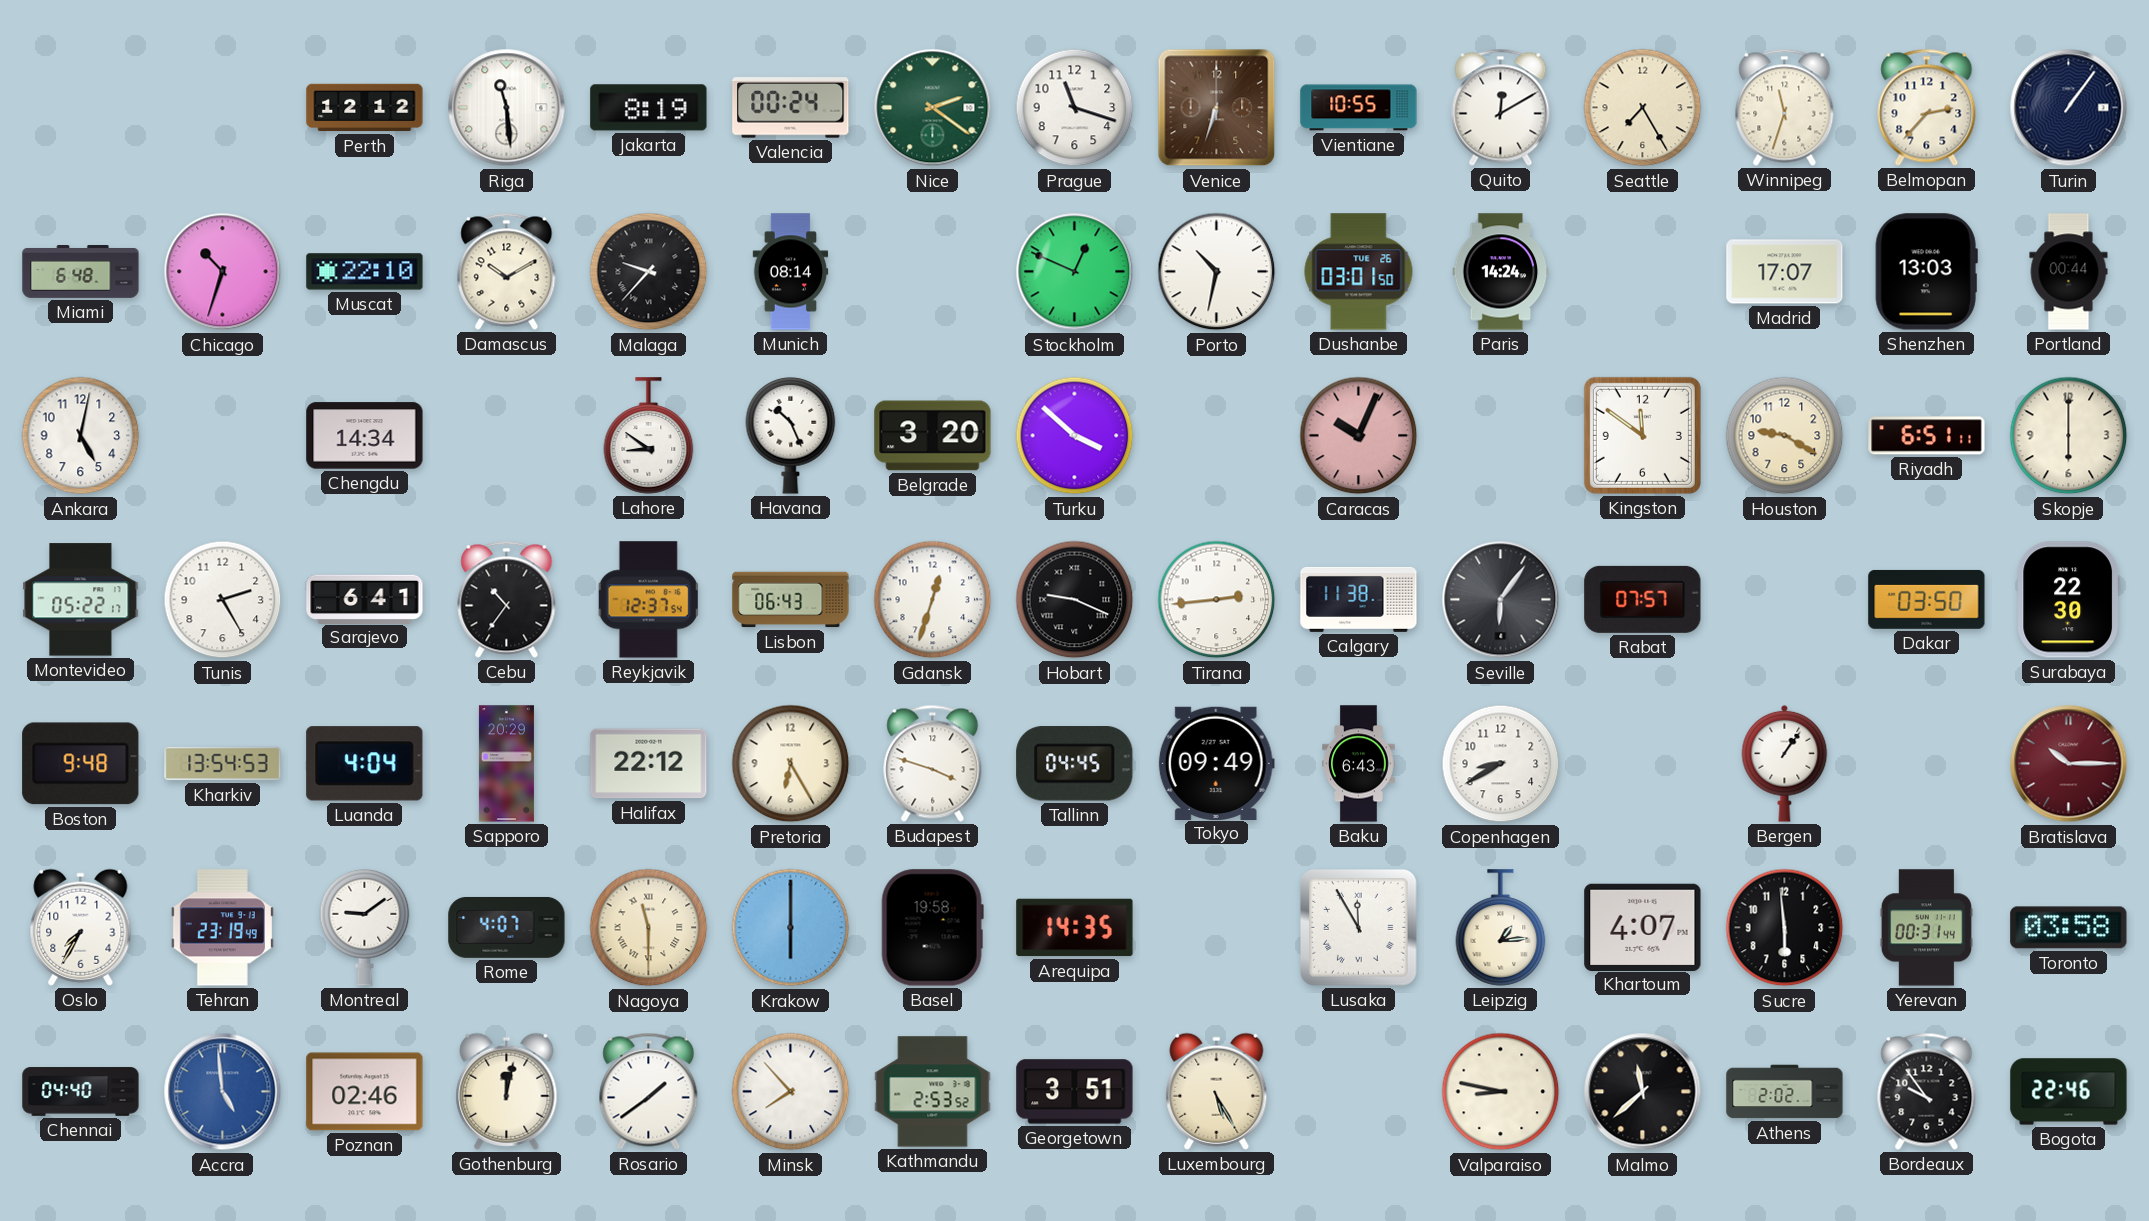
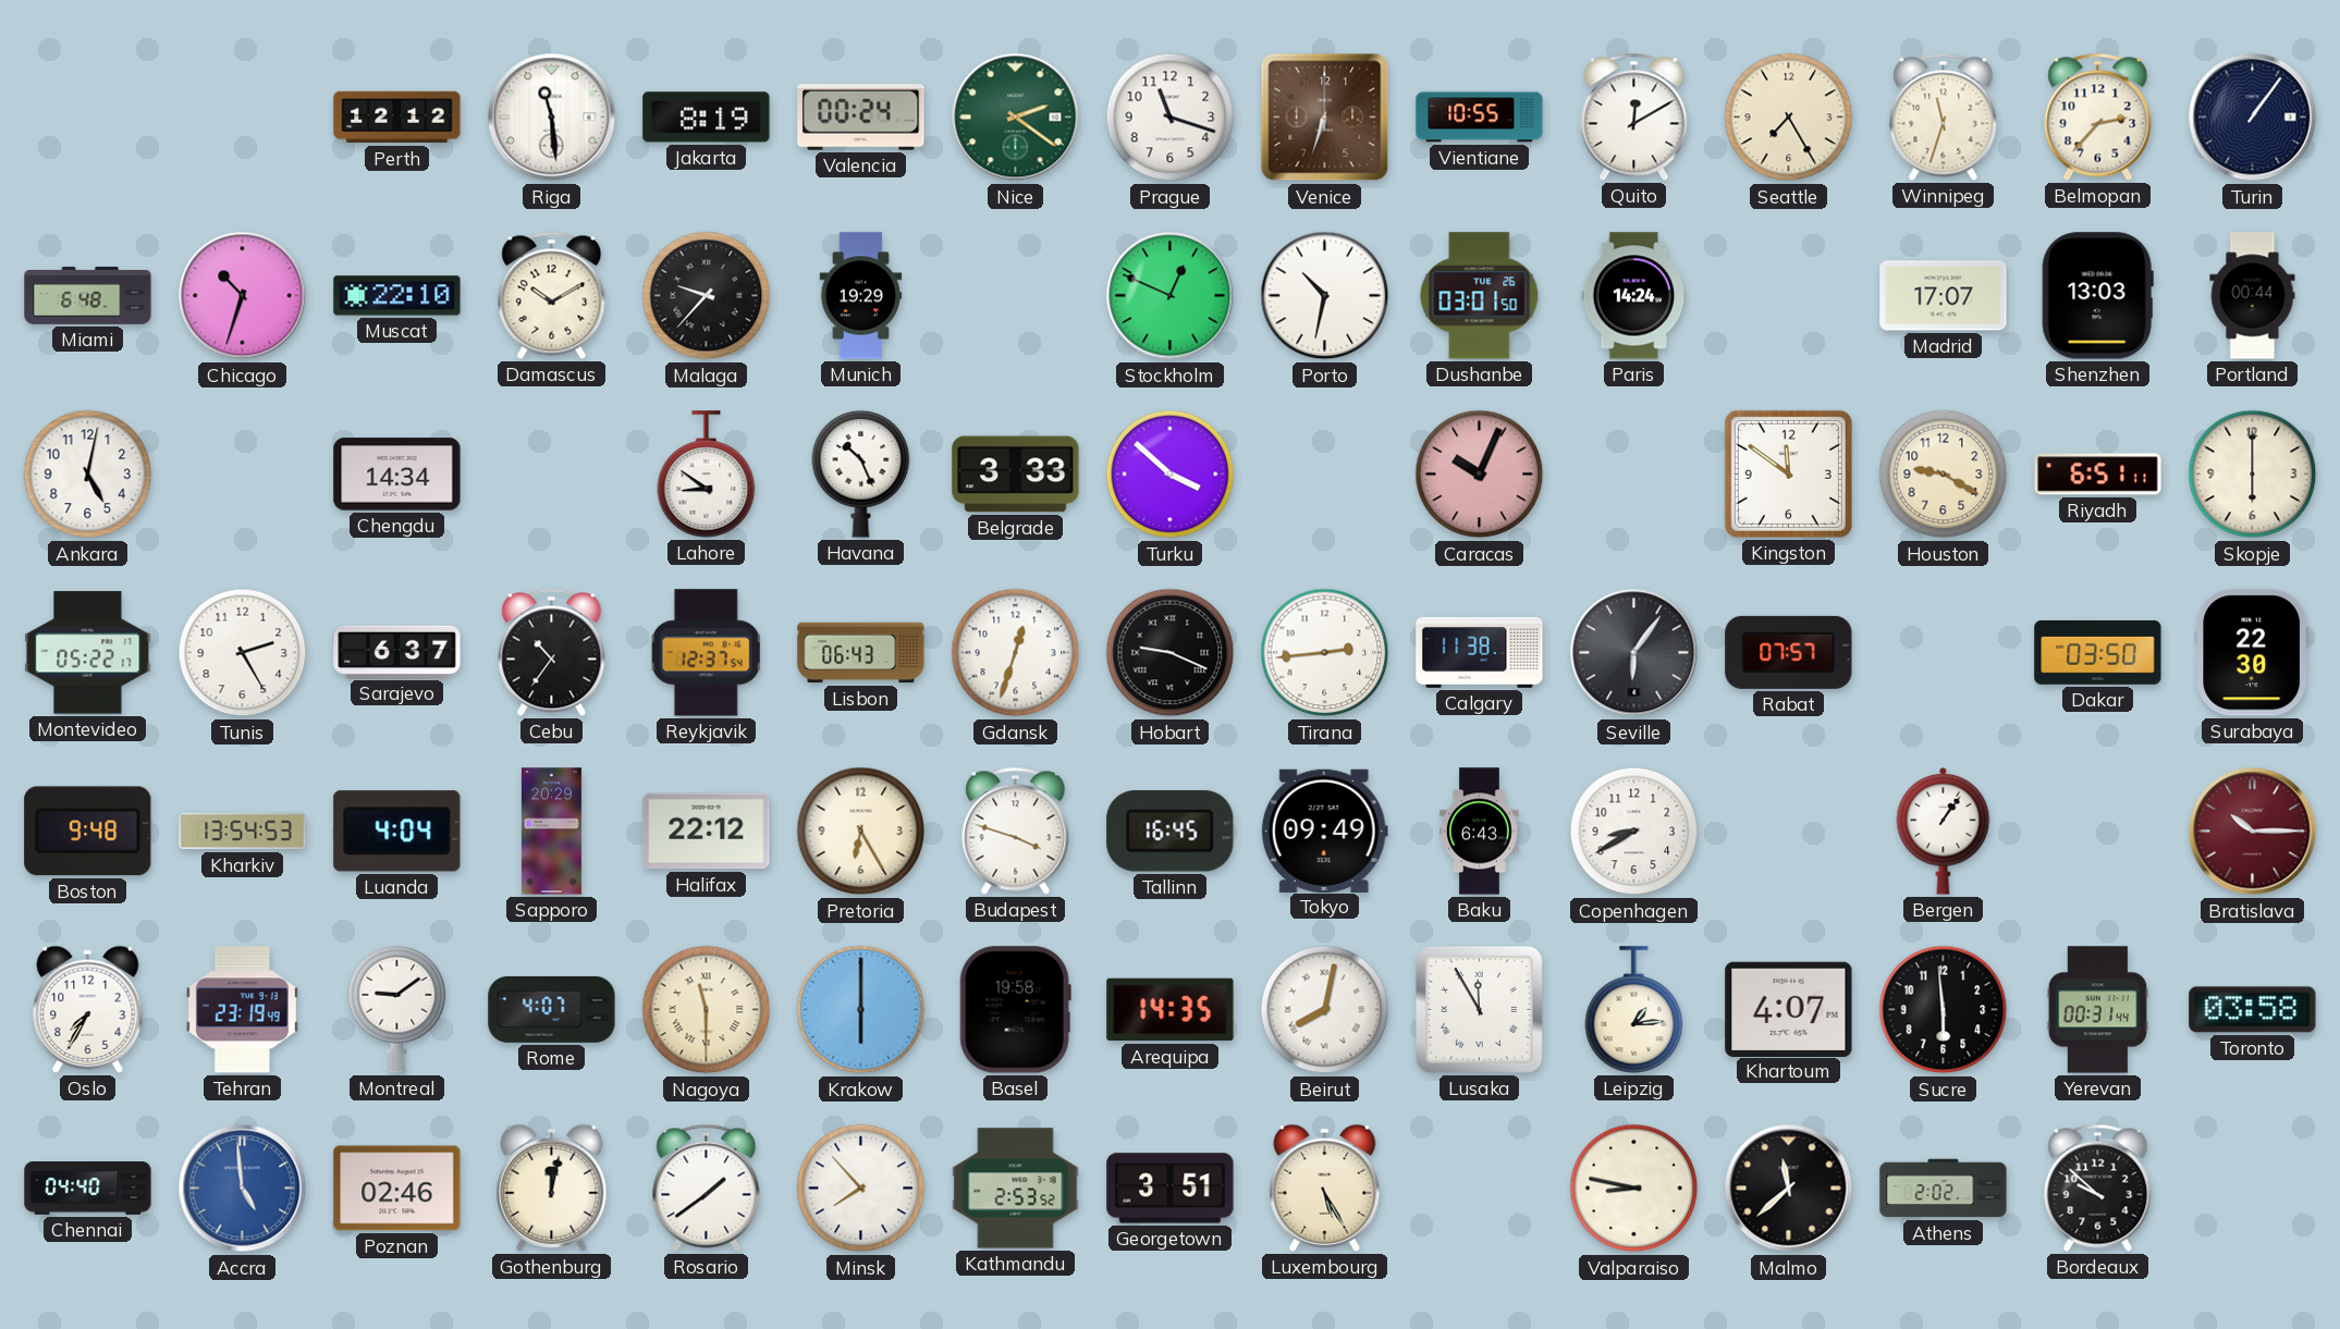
Munich: 08:14 -> 19:29
Belgrade: 3:20 -> 3:33
Sarajevo: 6:41 -> 6:37
Tallinn: 04:45 -> 16:45
Beirut: none -> 8:02
Bordeaux: 9:54 -> 9:52
Bogota: 22:46 -> none
